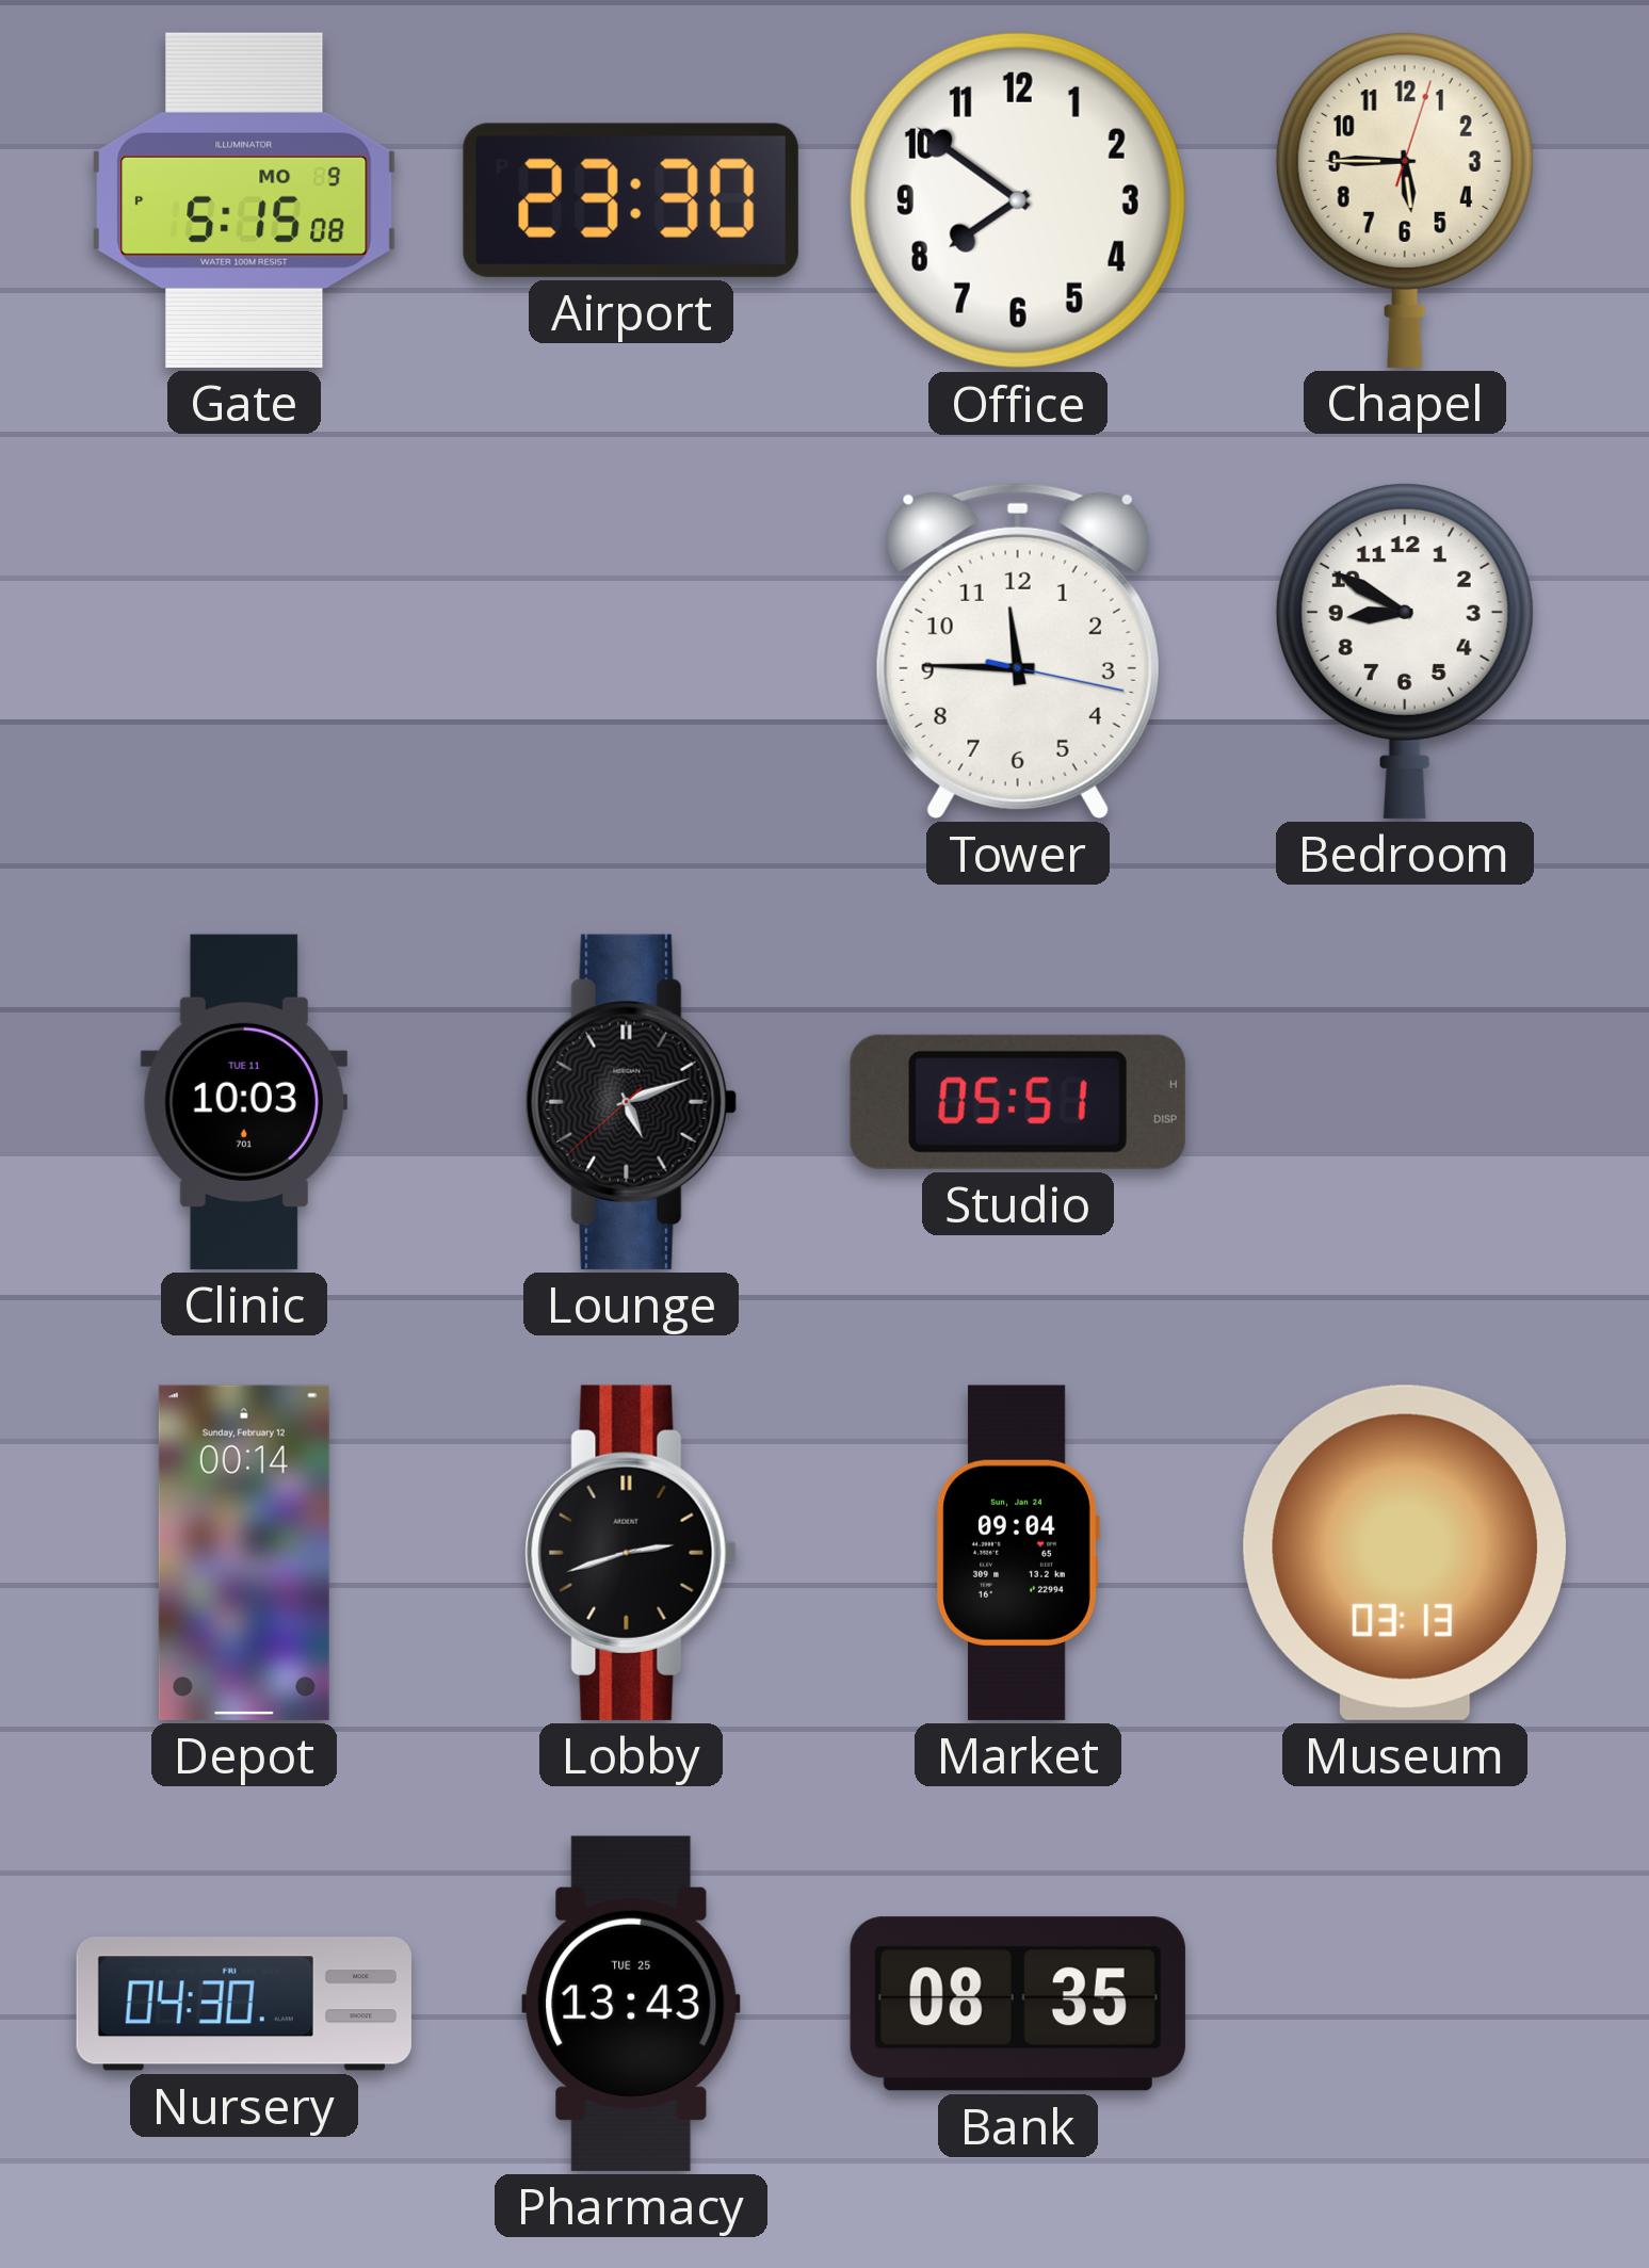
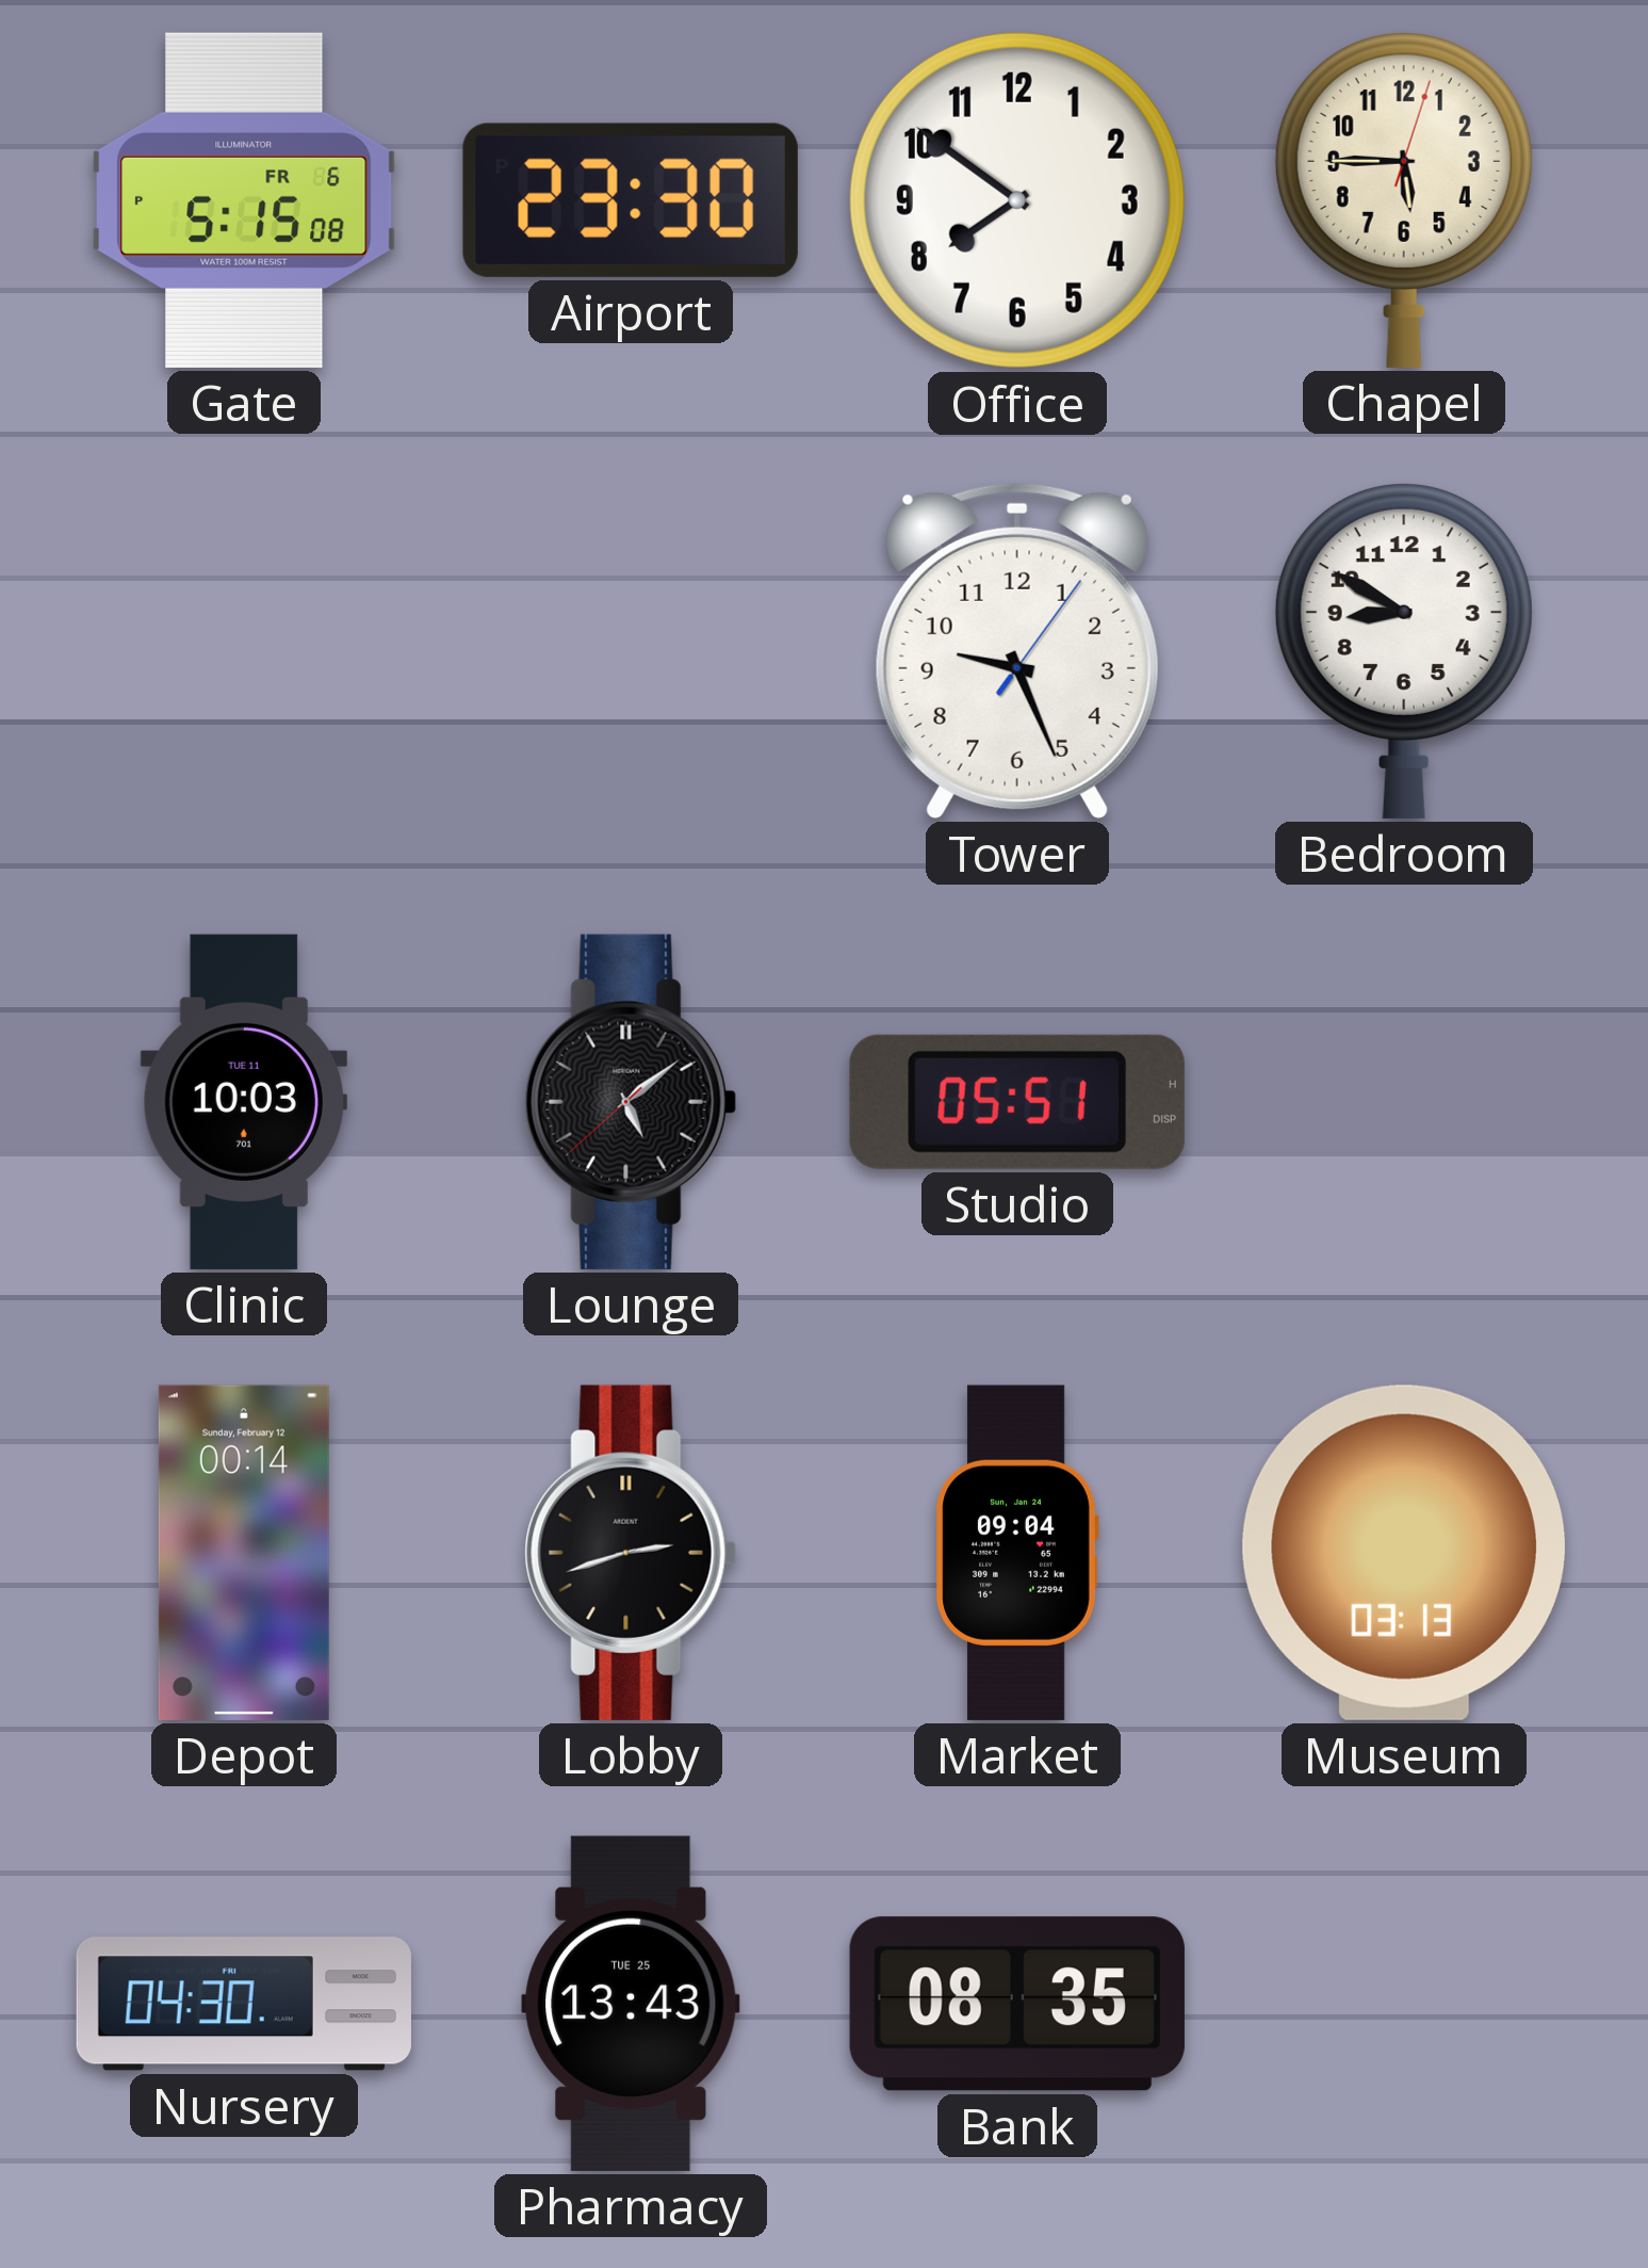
Gate date: MO 9 -> FR 6
Tower: 11:45 -> 9:26
Lounge: 5:11 -> 5:08
